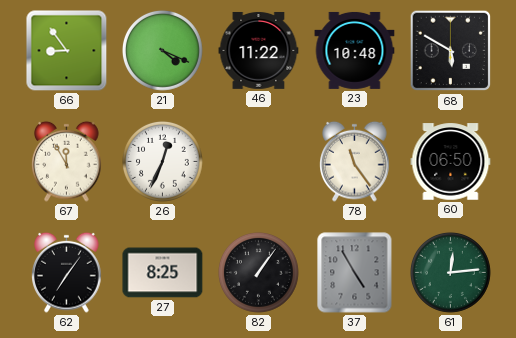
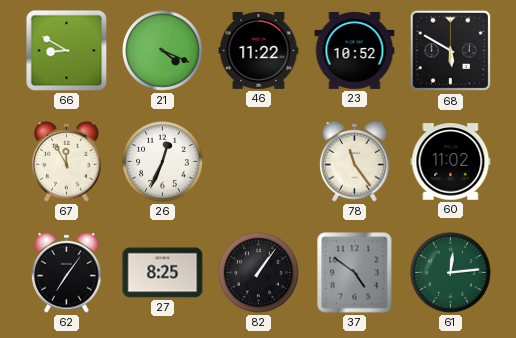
66: 8:54 -> 8:50
23: 10:48 -> 10:52
60: 06:50 -> 11:02
37: 4:55 -> 4:51
